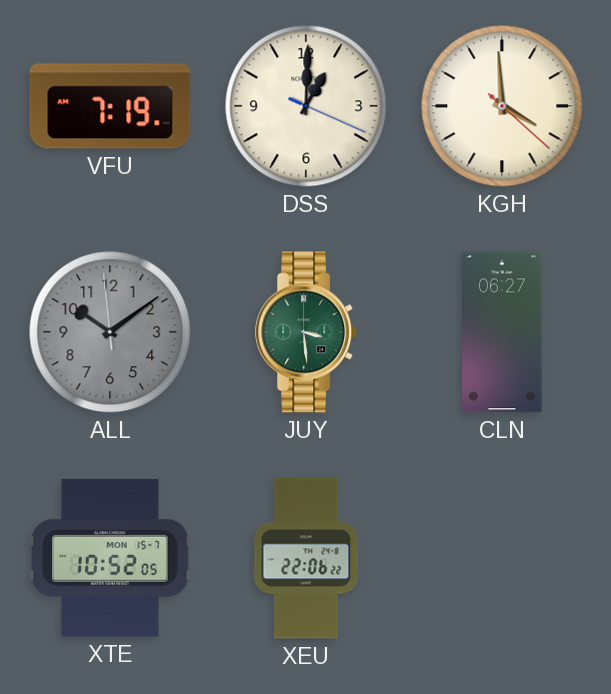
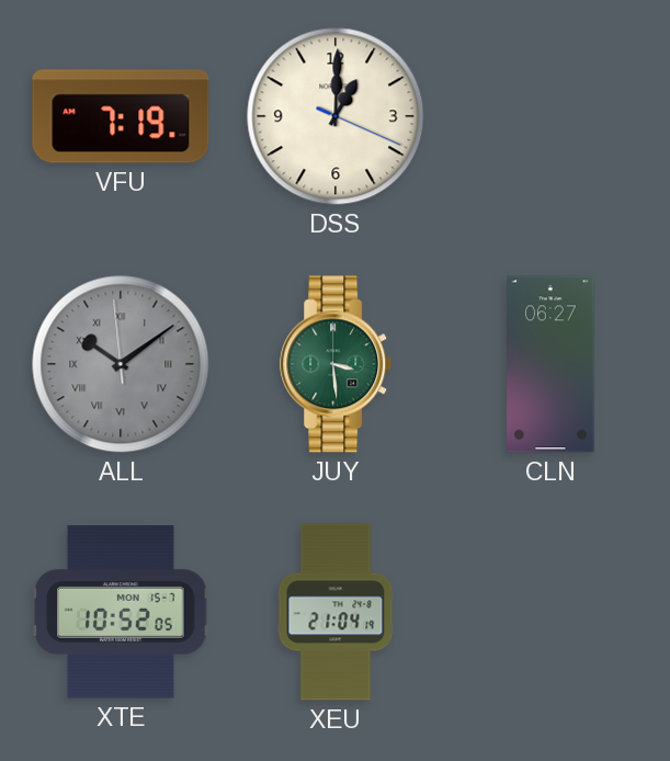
KGH: 3:59 -> none
ALL numerals: Arabic -> Roman
XEU: 22:06 -> 21:04
